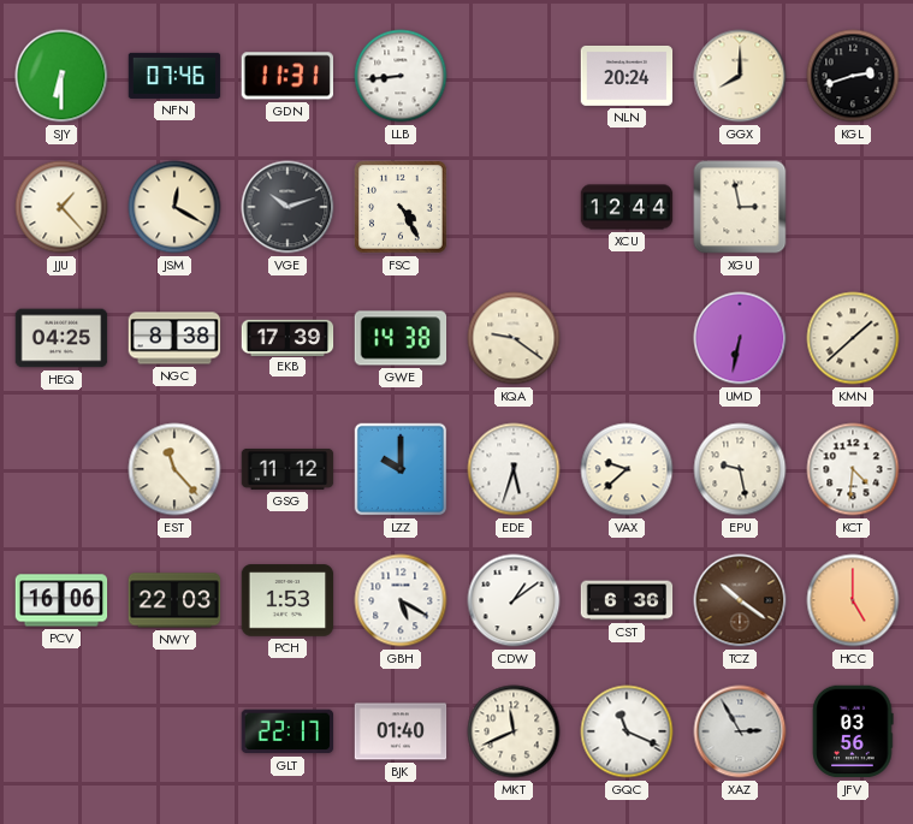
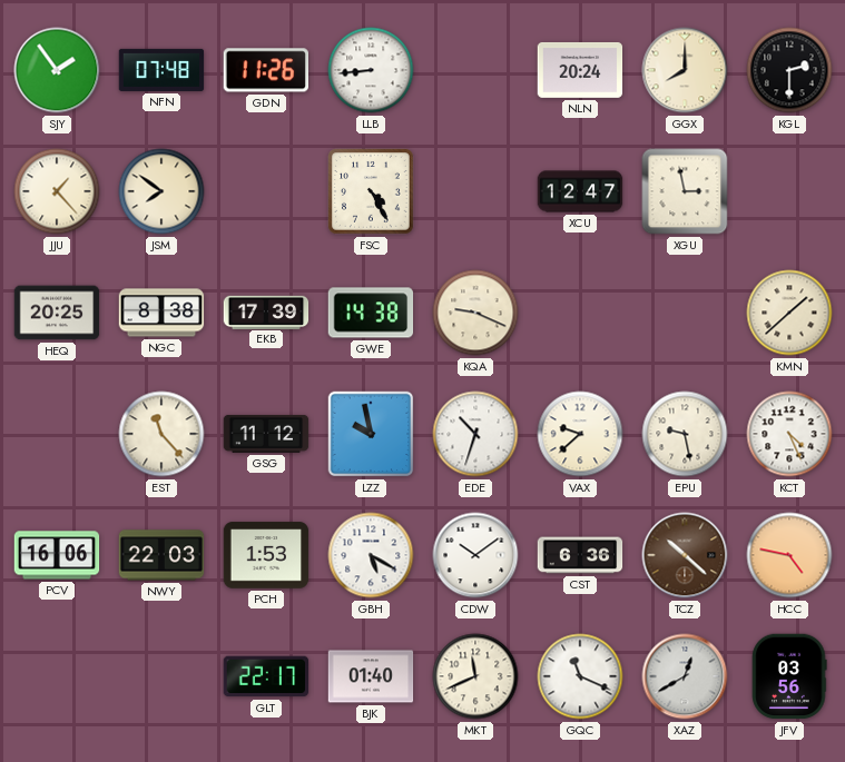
SJY: 6:30 -> 1:54
NFN: 07:46 -> 07:48
GDN: 11:31 -> 11:26
KGL: 2:42 -> 2:30
JSM: 12:20 -> 7:51
VGE: 10:12 -> none
XCU: 12:44 -> 12:47
HEQ: 04:25 -> 20:25
KQA: 9:21 -> 9:19
UMD: 6:32 -> none
LZZ: 10:00 -> 9:58
EDE: 5:33 -> 10:33
KCT: 4:31 -> 4:26
CDW: 1:09 -> 10:09
TCZ: 10:21 -> 10:22
HCC: 5:00 -> 4:47
XAZ: 2:55 -> 12:40
